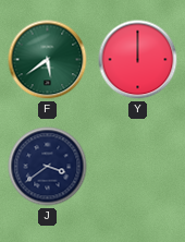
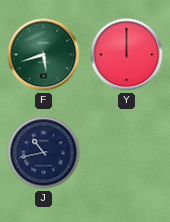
F: 5:39 -> 5:42
J: 3:39 -> 10:43
